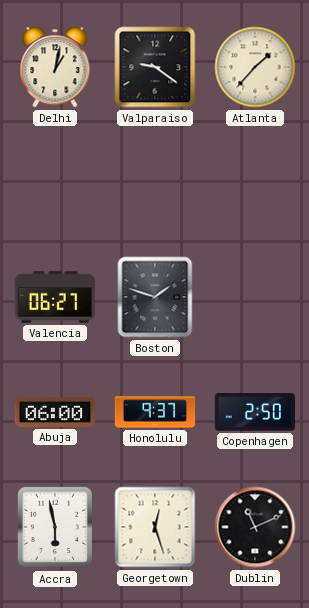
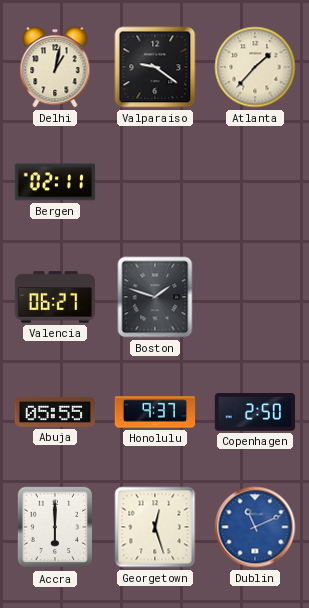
Bergen: none -> 02:11
Abuja: 06:00 -> 05:55
Accra: 5:58 -> 6:00
Dublin dial: black -> blue
